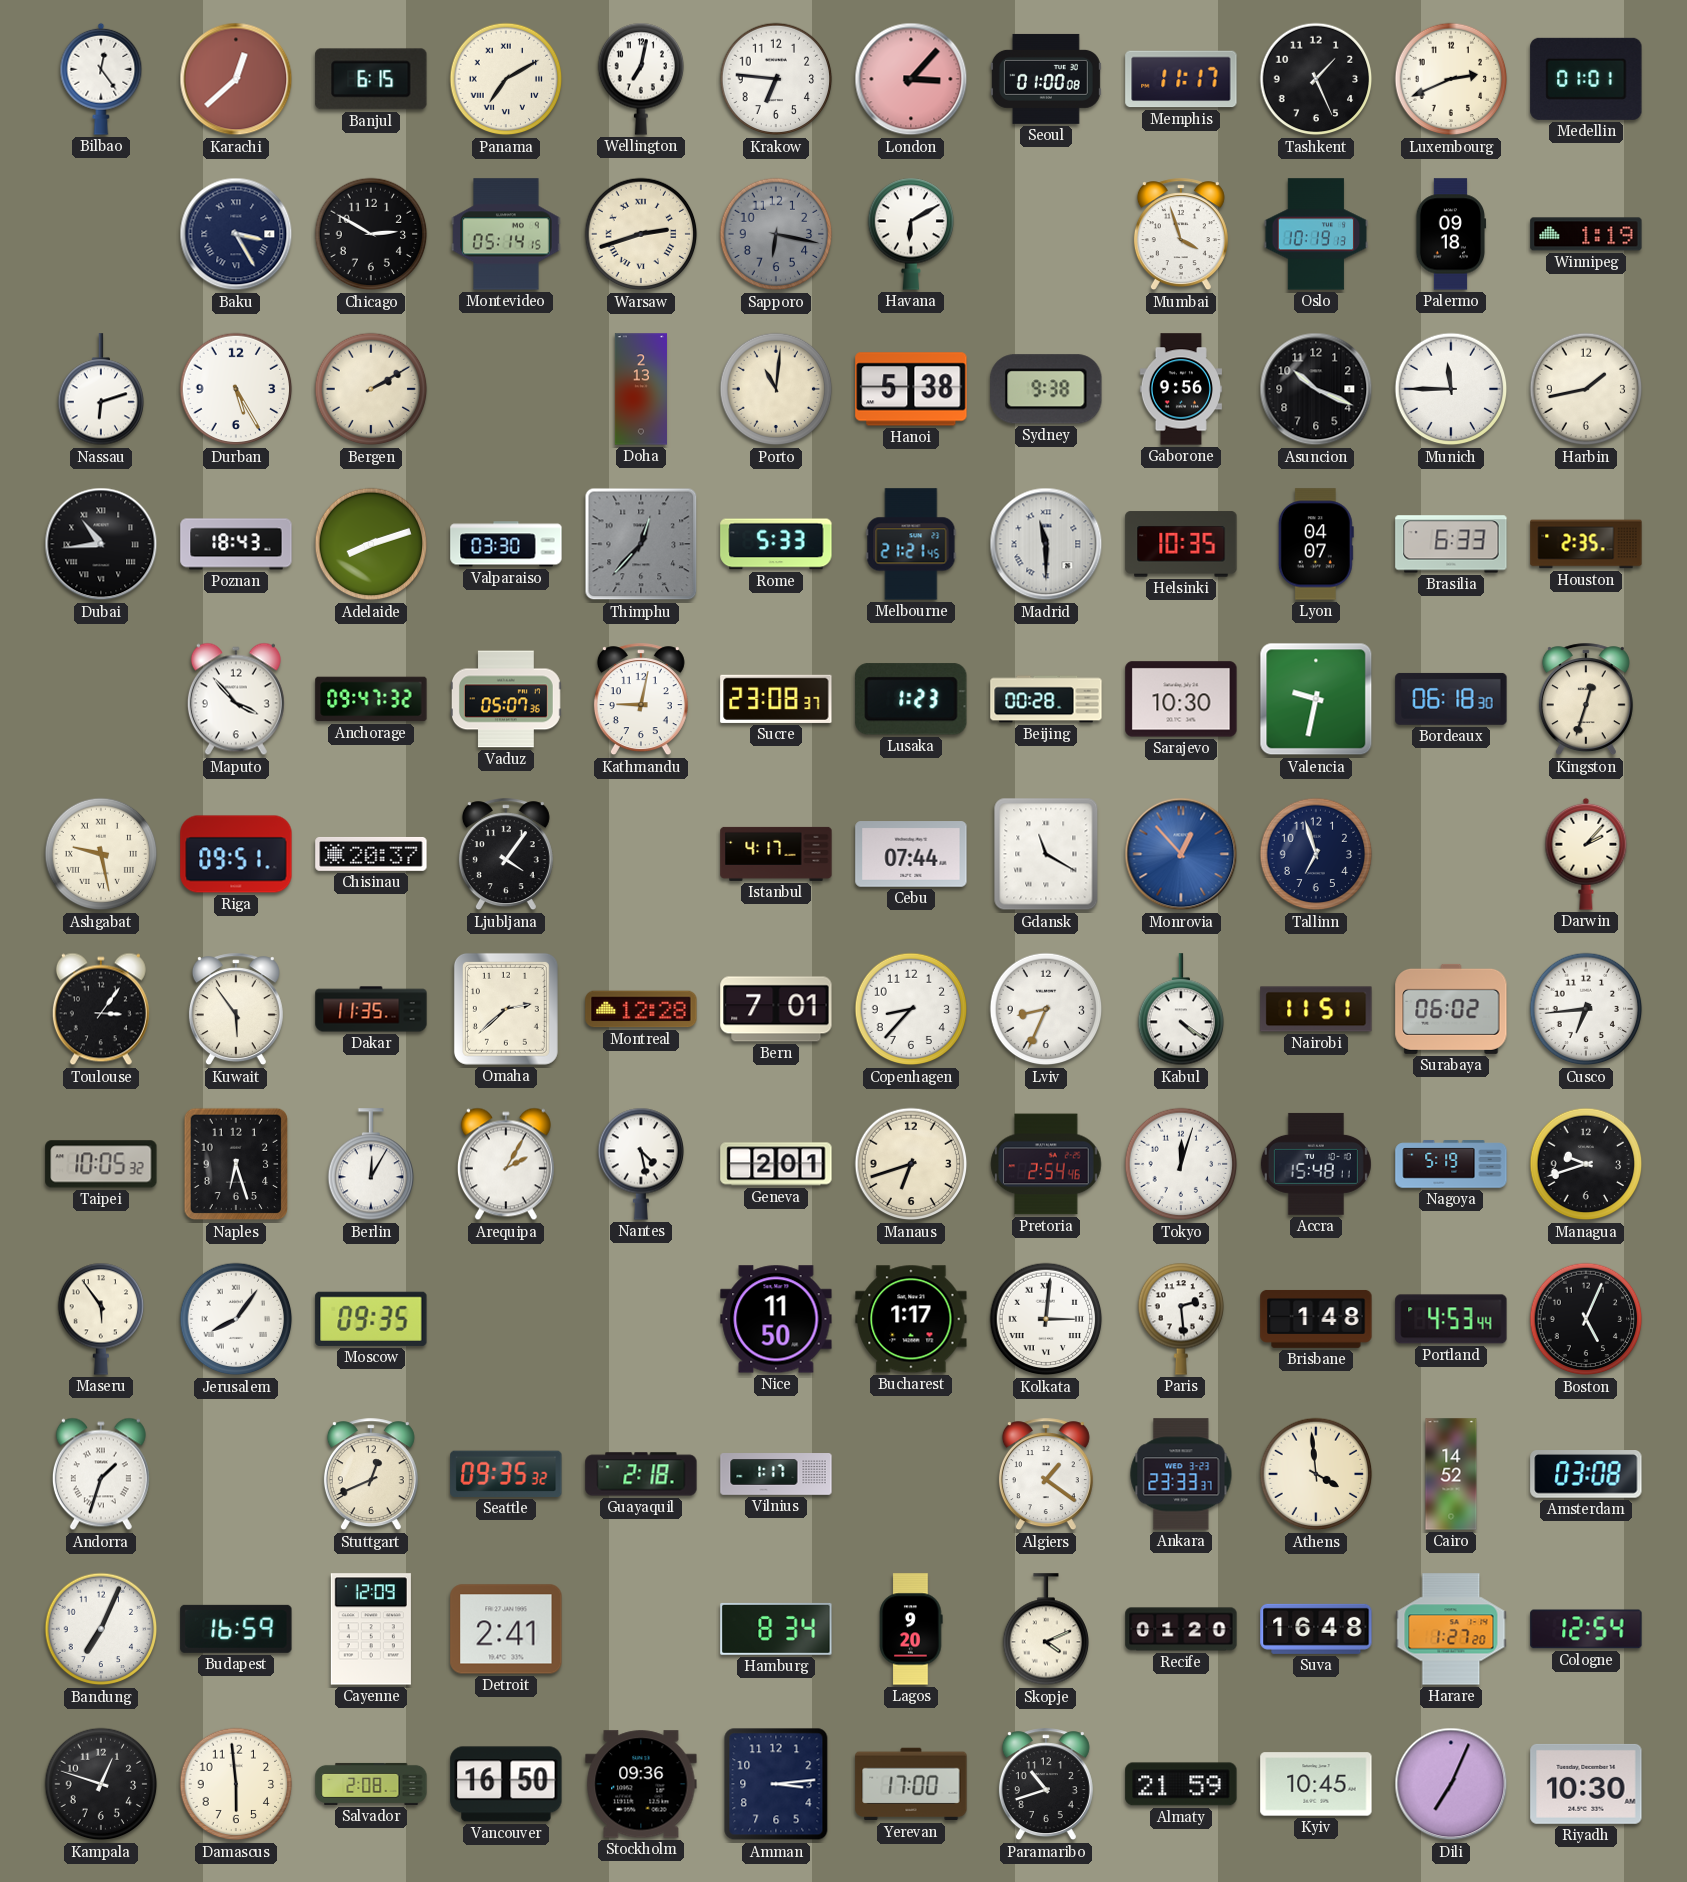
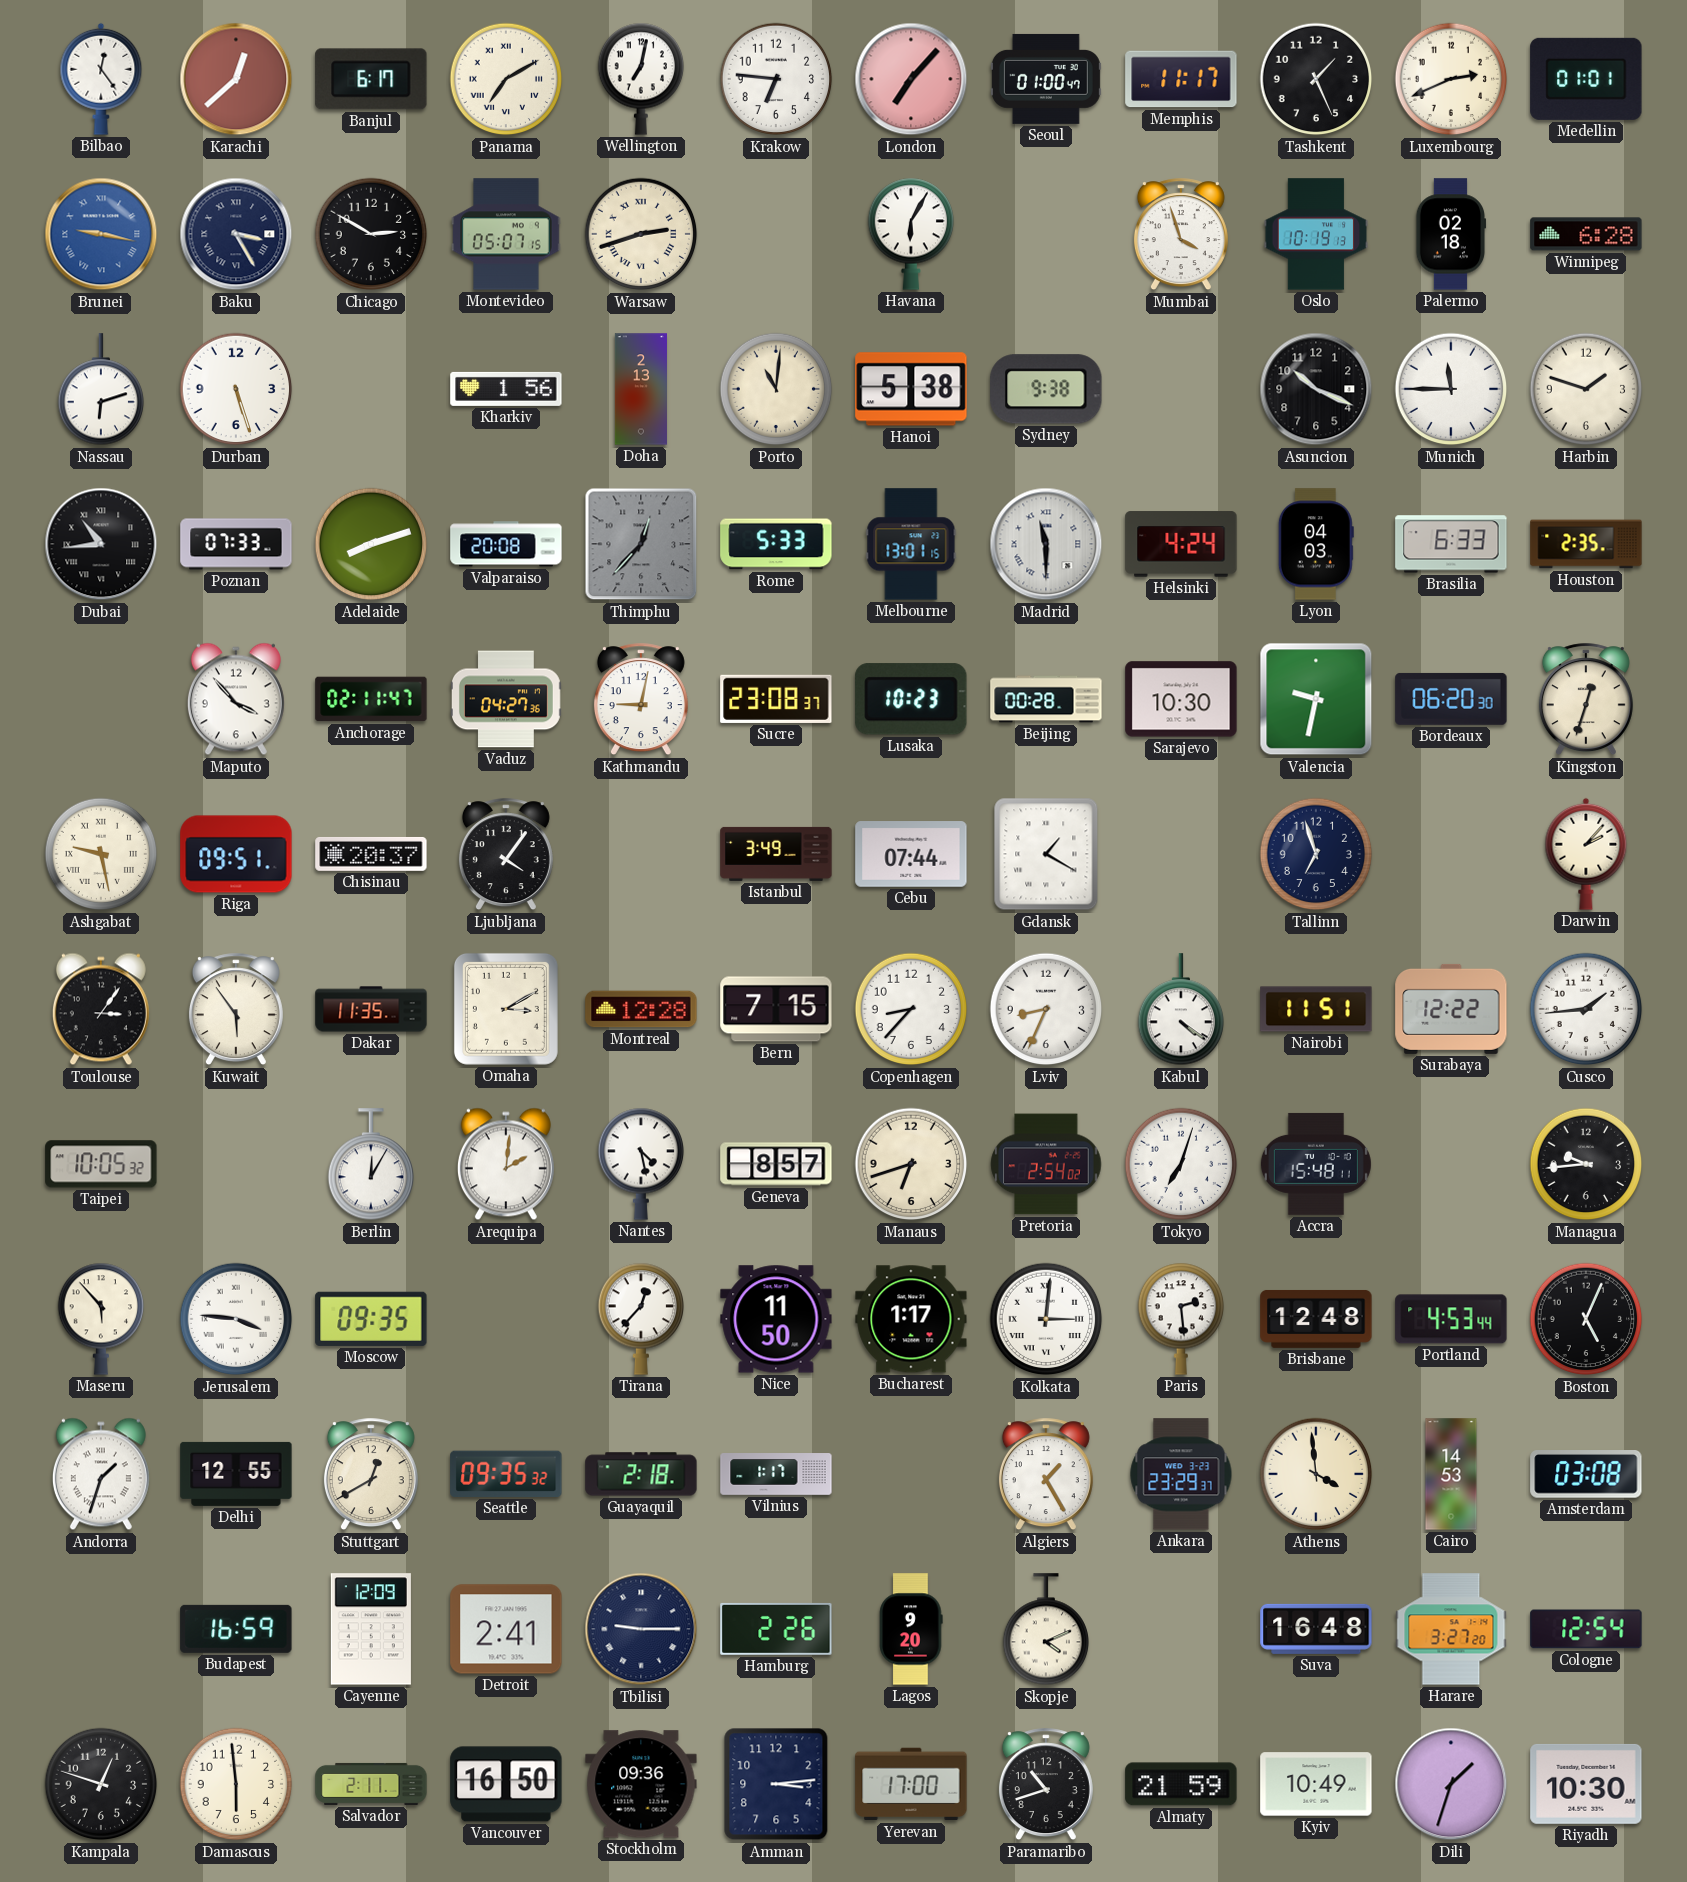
Banjul: 6:15 -> 6:17
London: 3:07 -> 7:07
Seoul: 01:00:08 -> 01:00:47
Brunei: none -> 9:17
Montevideo: 05:14 -> 05:07
Sapporo: 6:17 -> none
Havana: 6:10 -> 6:05
Palermo: 09:18 -> 02:18
Winnipeg: 1:19 -> 6:28
Durban: 5:25 -> 5:27
Bergen: 2:10 -> none
Kharkiv: none -> 1:56
Gaborone: 9:56 -> none
Harbin: 1:43 -> 1:48
Poznan: 18:43 -> 07:33
Valparaiso: 03:30 -> 20:08
Melbourne: 21:21 -> 13:01
Helsinki: 10:35 -> 4:24
Lyon: 04:07 -> 04:03
Anchorage: 09:47 -> 02:11
Vaduz: 05:07 -> 04:27
Lusaka: 1:23 -> 10:23
Bordeaux: 06:18 -> 06:20
Istanbul: 4:17 -> 3:49
Gdansk: 11:20 -> 1:20
Monrovia: 12:53 -> none
Omaha: 2:38 -> 3:10
Bern: 7:01 -> 7:15
Surabaya: 06:02 -> 12:22
Cusco: 6:44 -> 1:44
Naples: 6:27 -> none
Arequipa: 2:05 -> 2:01
Geneva: 2:01 -> 8:57
Pretoria: 2:54:46 -> 2:54:02
Tokyo: 12:03 -> 7:03
Nagoya: 5:19 -> none
Managua: 9:42 -> 9:44
Maseru: 5:54 -> 5:53
Jerusalem: 8:06 -> 3:46
Tirana: none -> 12:37
Brisbane: 1:48 -> 12:48
Delhi: none -> 12:55
Stuttgart: 12:41 -> 12:40
Algiers: 1:21 -> 1:25
Ankara: 23:33 -> 23:29
Cairo: 14:52 -> 14:53
Bandung: 7:04 -> none
Tbilisi: none -> 9:15
Hamburg: 8:34 -> 2:26
Recife: 01:20 -> none
Harare: 1:27 -> 3:27
Salvador: 2:08 -> 2:11
Kyiv: 10:45 -> 10:49
Dili: 7:04 -> 1:33
